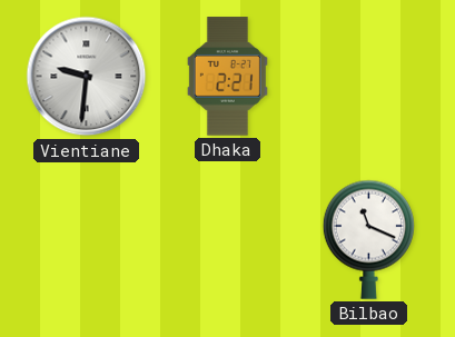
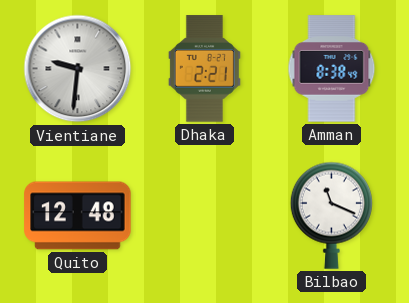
Amman: none -> 8:38
Quito: none -> 12:48
